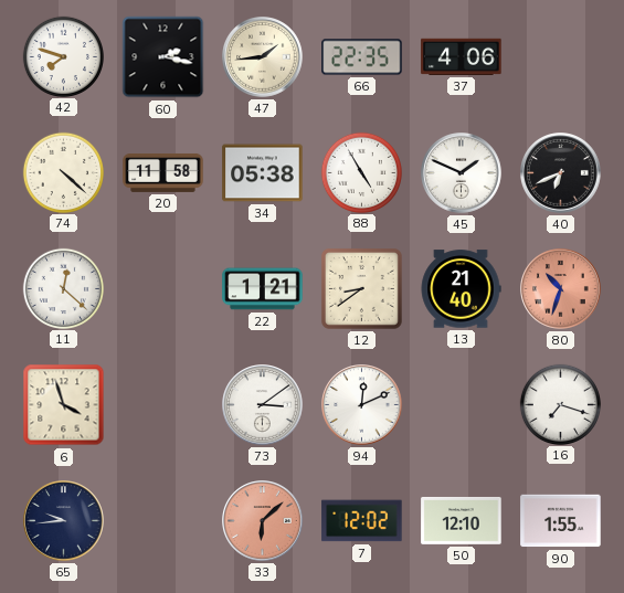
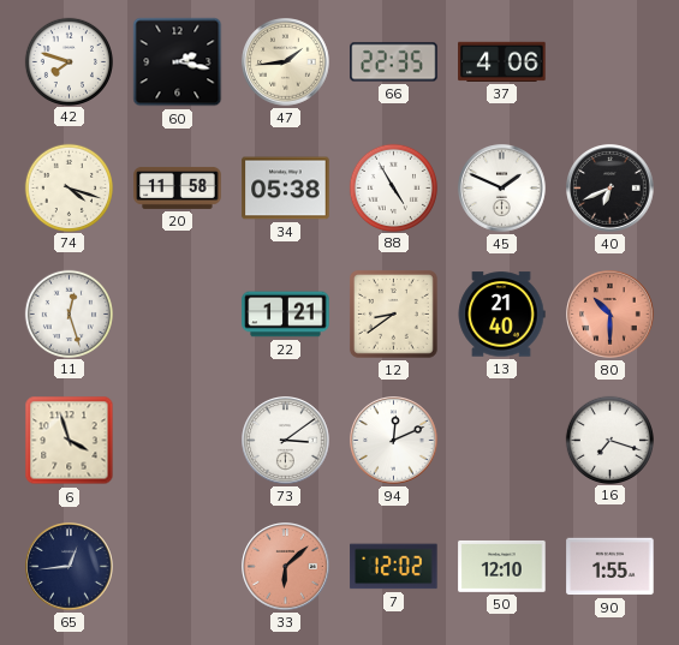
74: 4:22 -> 4:18
11: 12:22 -> 12:27
80: 10:33 -> 10:30
65: 9:44 -> 12:44
